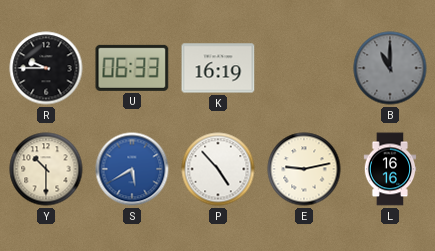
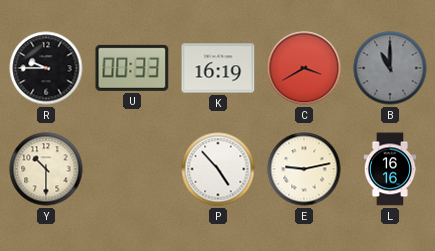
U: 06:33 -> 00:33
C: none -> 3:40
S: 5:40 -> none
